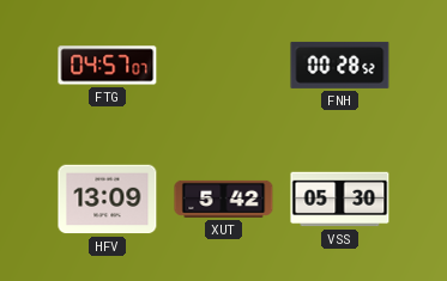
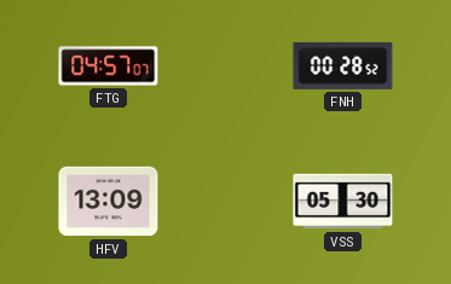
XUT: 5:42 -> none
